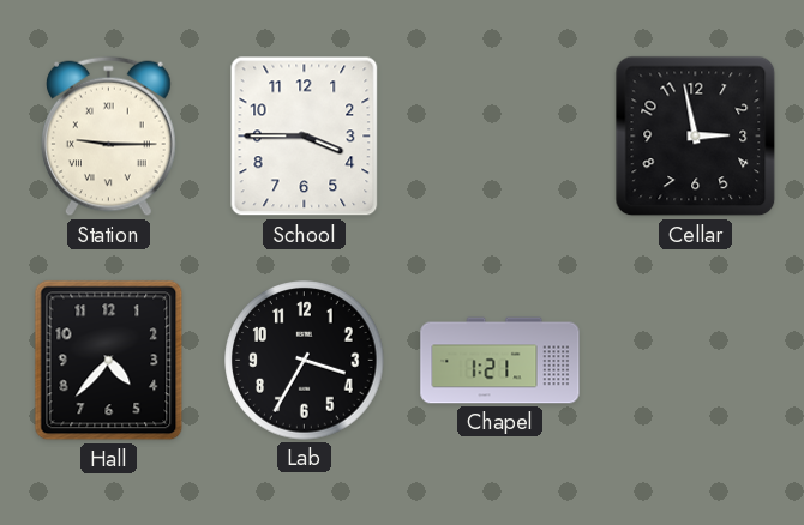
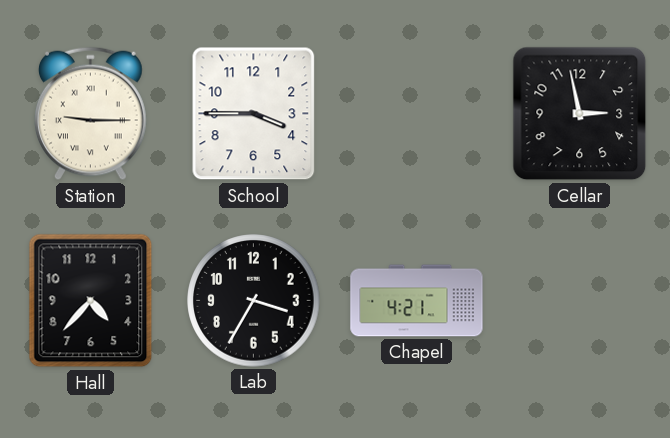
Chapel: 1:21 -> 4:21
